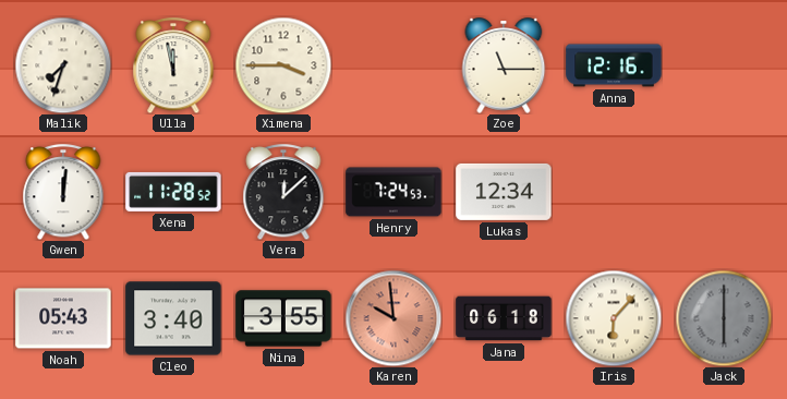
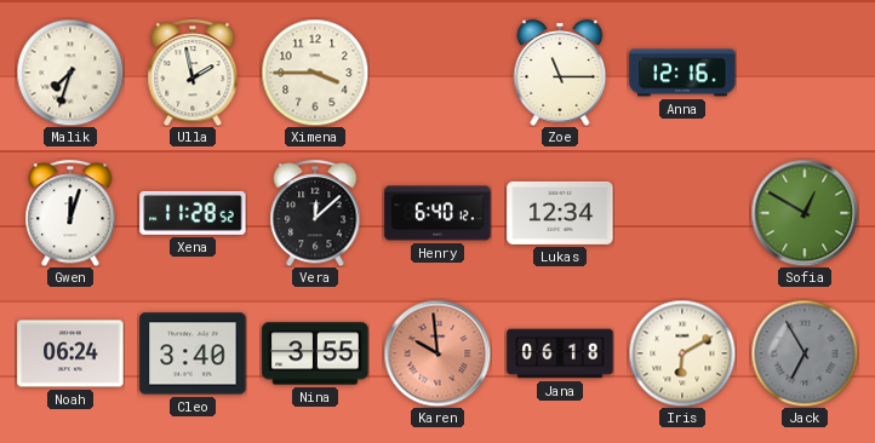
Ulla: 11:58 -> 1:58
Gwen: 12:01 -> 12:03
Henry: 7:24 -> 6:40
Sofia: none -> 12:50
Noah: 05:43 -> 06:24
Iris: 6:07 -> 6:10
Jack: 6:00 -> 6:55
